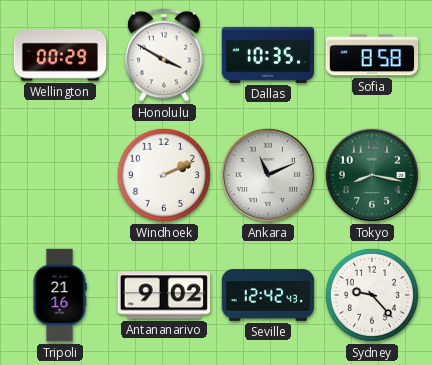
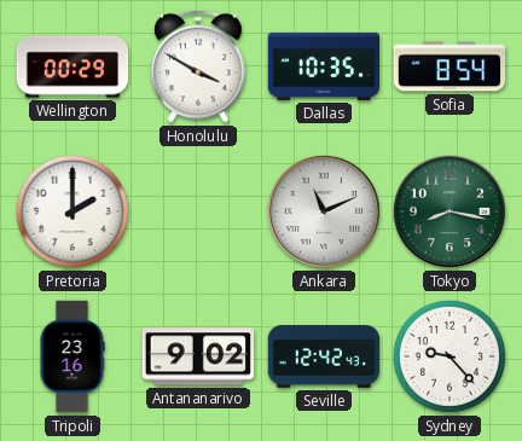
Sofia: 8:58 -> 8:54
Pretoria: none -> 2:00
Windhoek: 2:11 -> none
Tripoli: 21:16 -> 23:16
